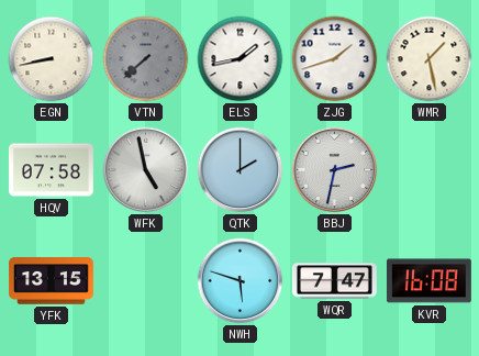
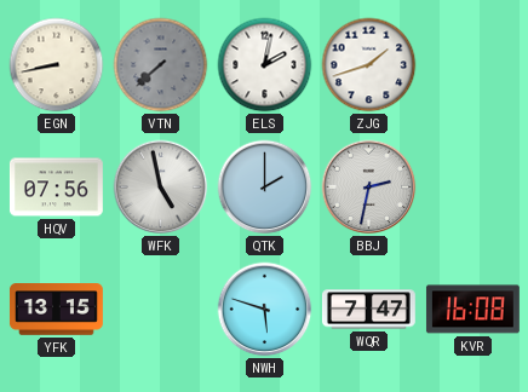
ELS: 1:43 -> 2:02
WMR: 1:28 -> none
HQV: 07:58 -> 07:56
